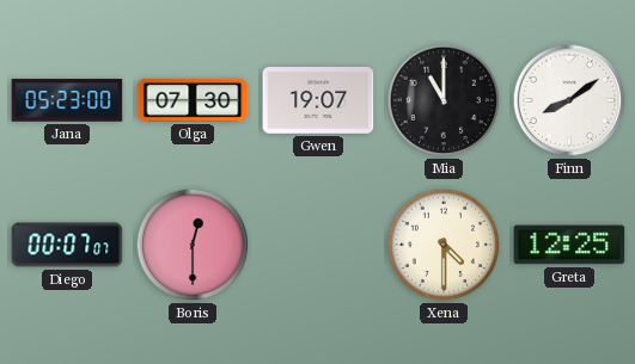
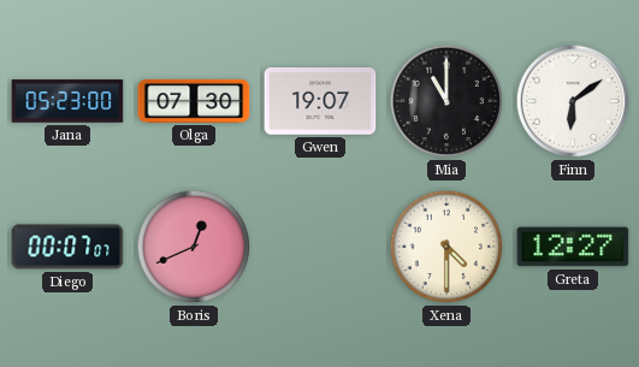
Finn: 8:09 -> 6:09
Boris: 12:30 -> 12:41
Greta: 12:25 -> 12:27
